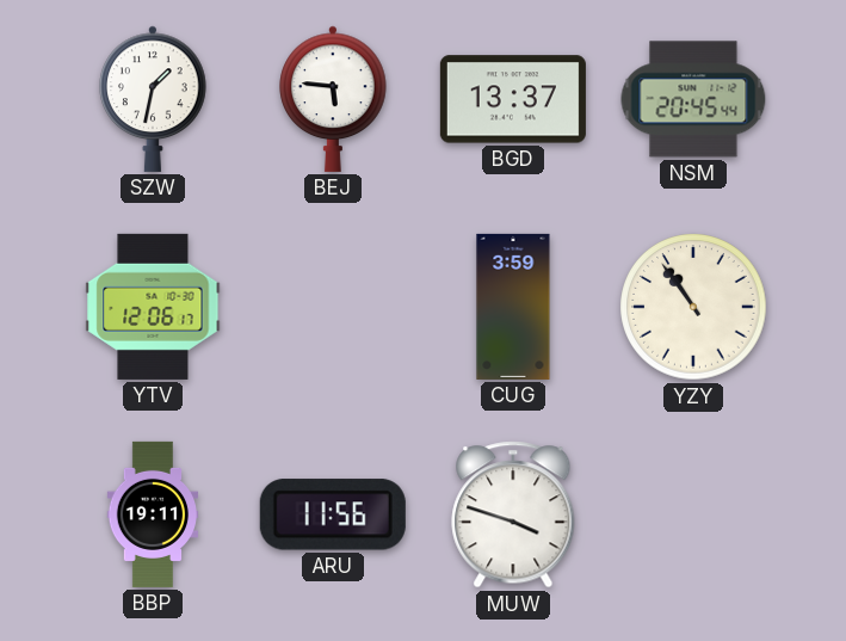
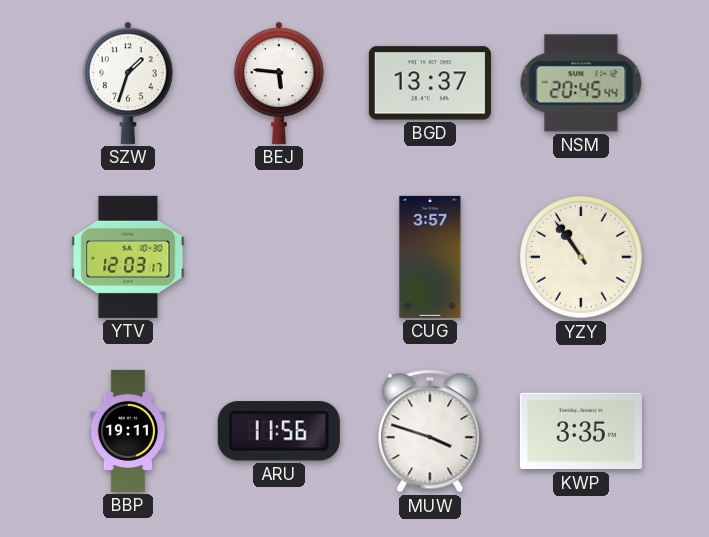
SZW: 1:32 -> 1:33
YTV: 12:06 -> 12:03
CUG: 3:59 -> 3:57
KWP: none -> 3:35
